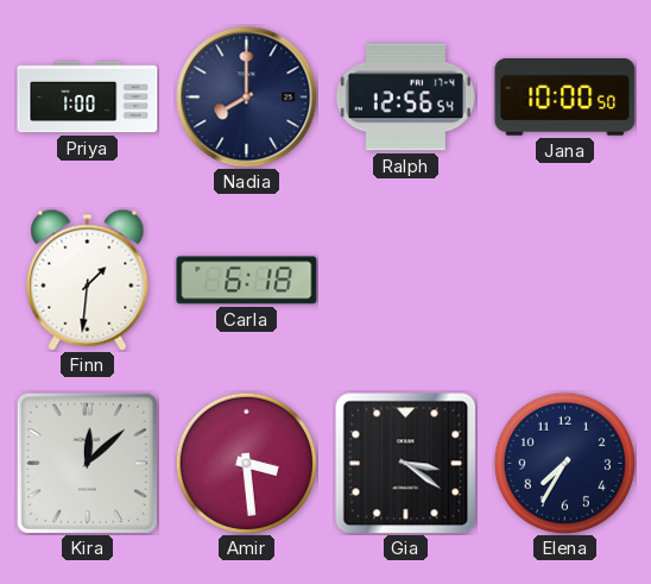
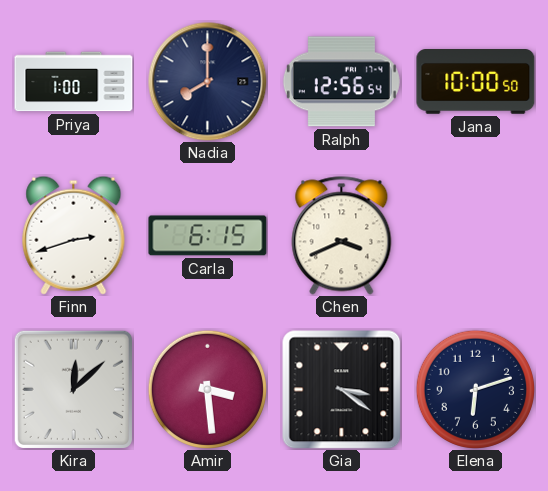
Finn: 1:31 -> 2:42
Carla: 6:18 -> 6:15
Chen: none -> 3:41
Elena: 7:35 -> 6:12
